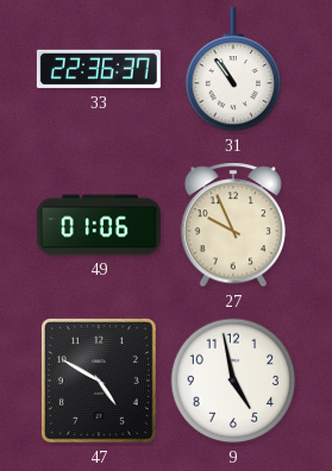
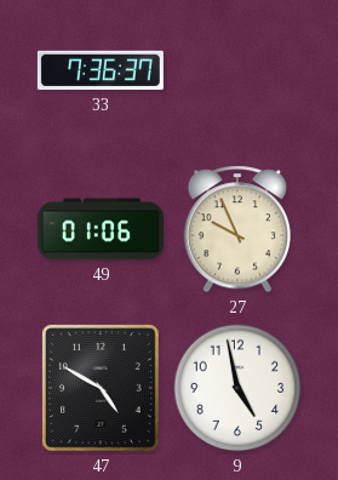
33: 22:36 -> 7:36
31: 10:54 -> none
